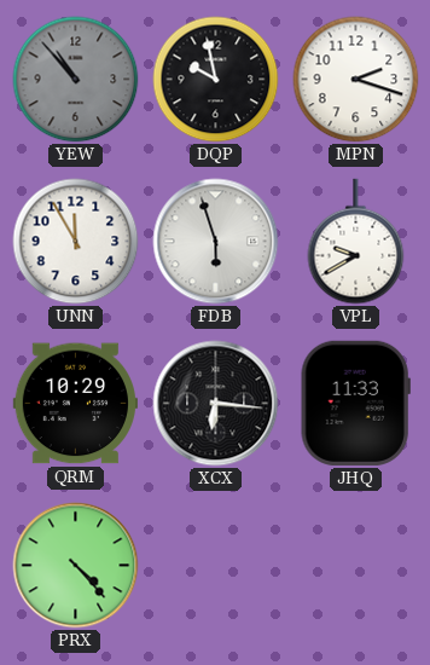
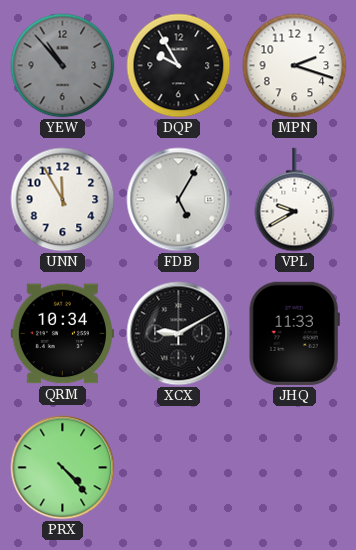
DQP: 9:58 -> 9:55
FDB: 5:57 -> 5:05
QRM: 10:29 -> 10:34
XCX: 6:16 -> 9:10
